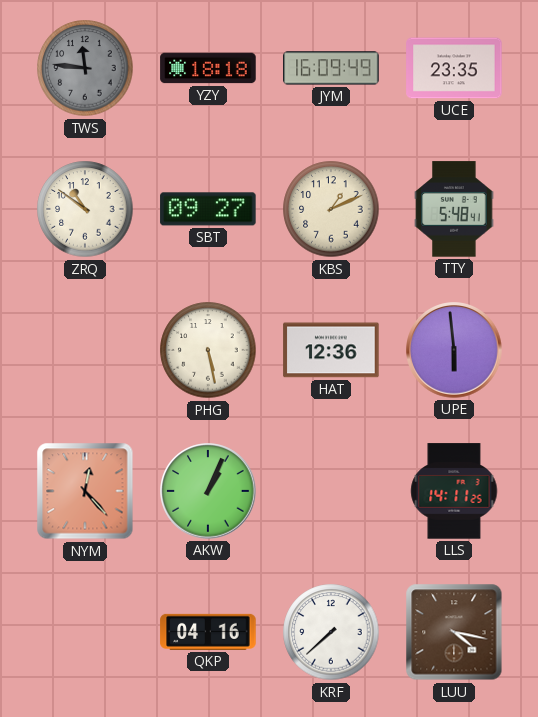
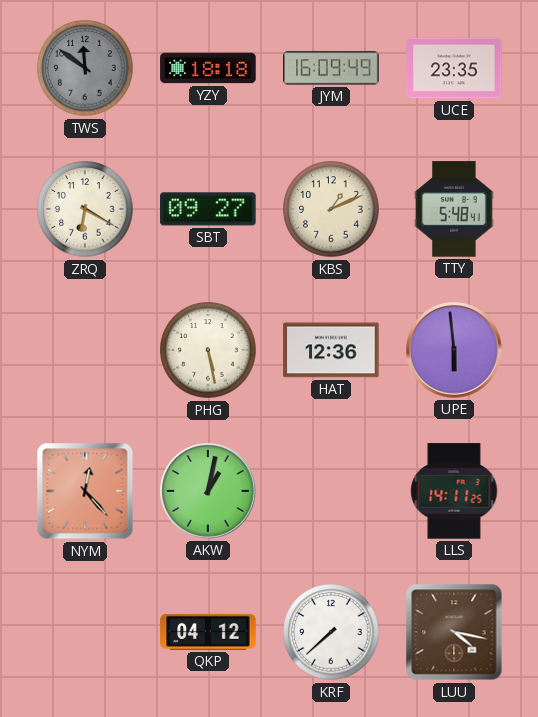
TWS: 11:46 -> 11:51
ZRQ: 10:51 -> 6:20
AKW: 1:04 -> 1:02
QKP: 04:16 -> 04:12
